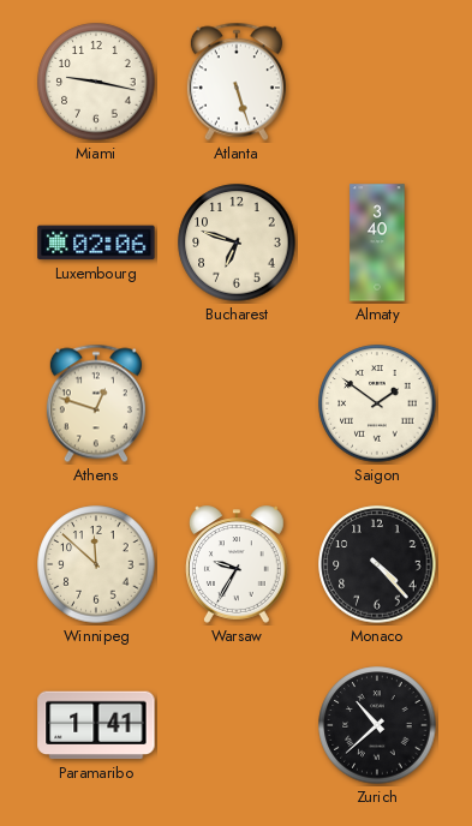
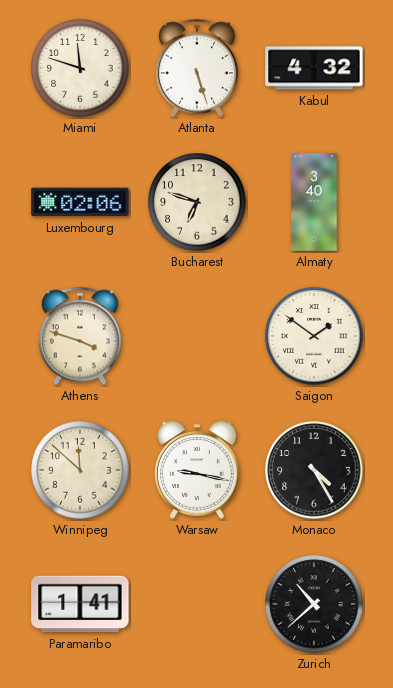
Miami: 9:17 -> 11:48
Kabul: none -> 4:32
Athens: 12:48 -> 3:48
Warsaw: 9:35 -> 9:17
Monaco: 4:23 -> 4:25
